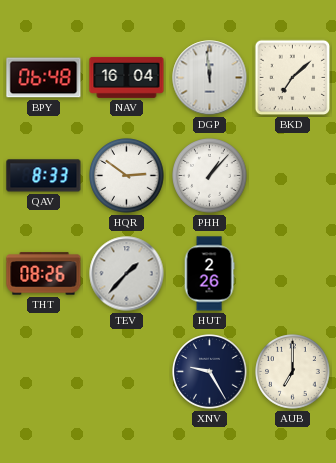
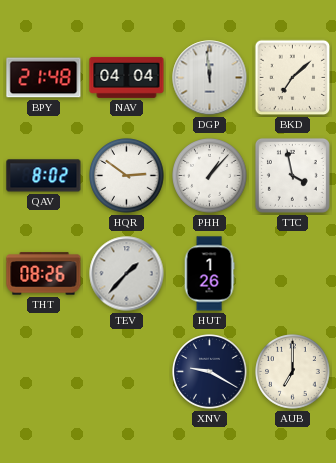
BPY: 06:48 -> 21:48
NAV: 16:04 -> 04:04
QAV: 8:33 -> 8:02
TTC: none -> 3:58
HUT: 2:26 -> 1:26
XNV: 9:25 -> 9:20
